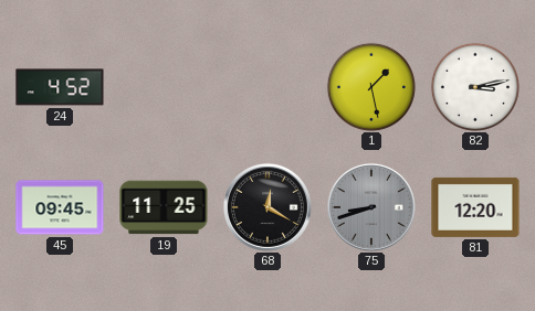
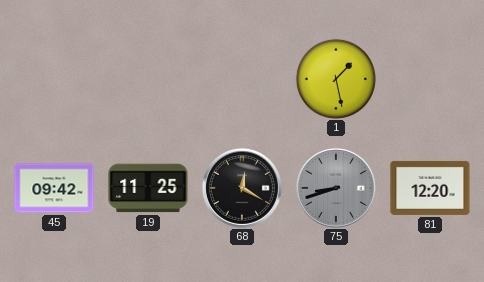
24: 4:52 -> none
82: 3:13 -> none
45: 09:45 -> 09:42
